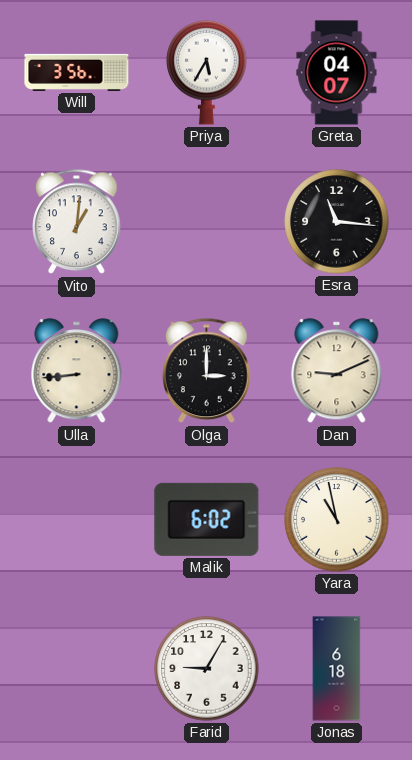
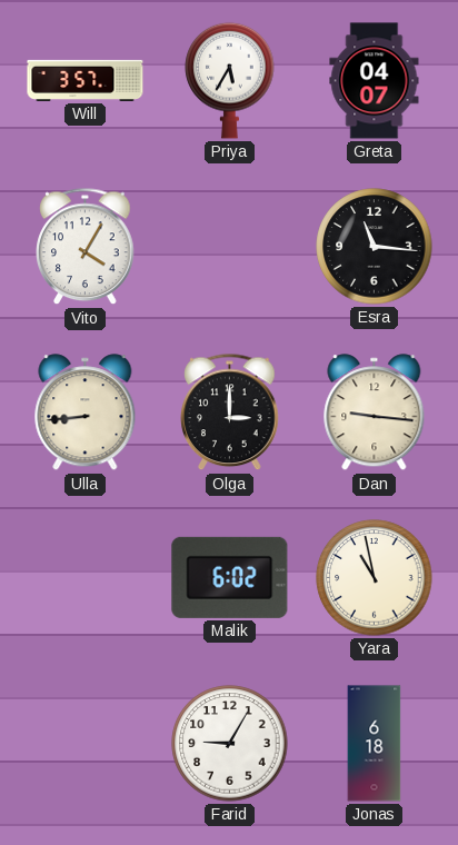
Will: 3:56 -> 3:57
Vito: 1:01 -> 4:05
Dan: 9:11 -> 9:16
